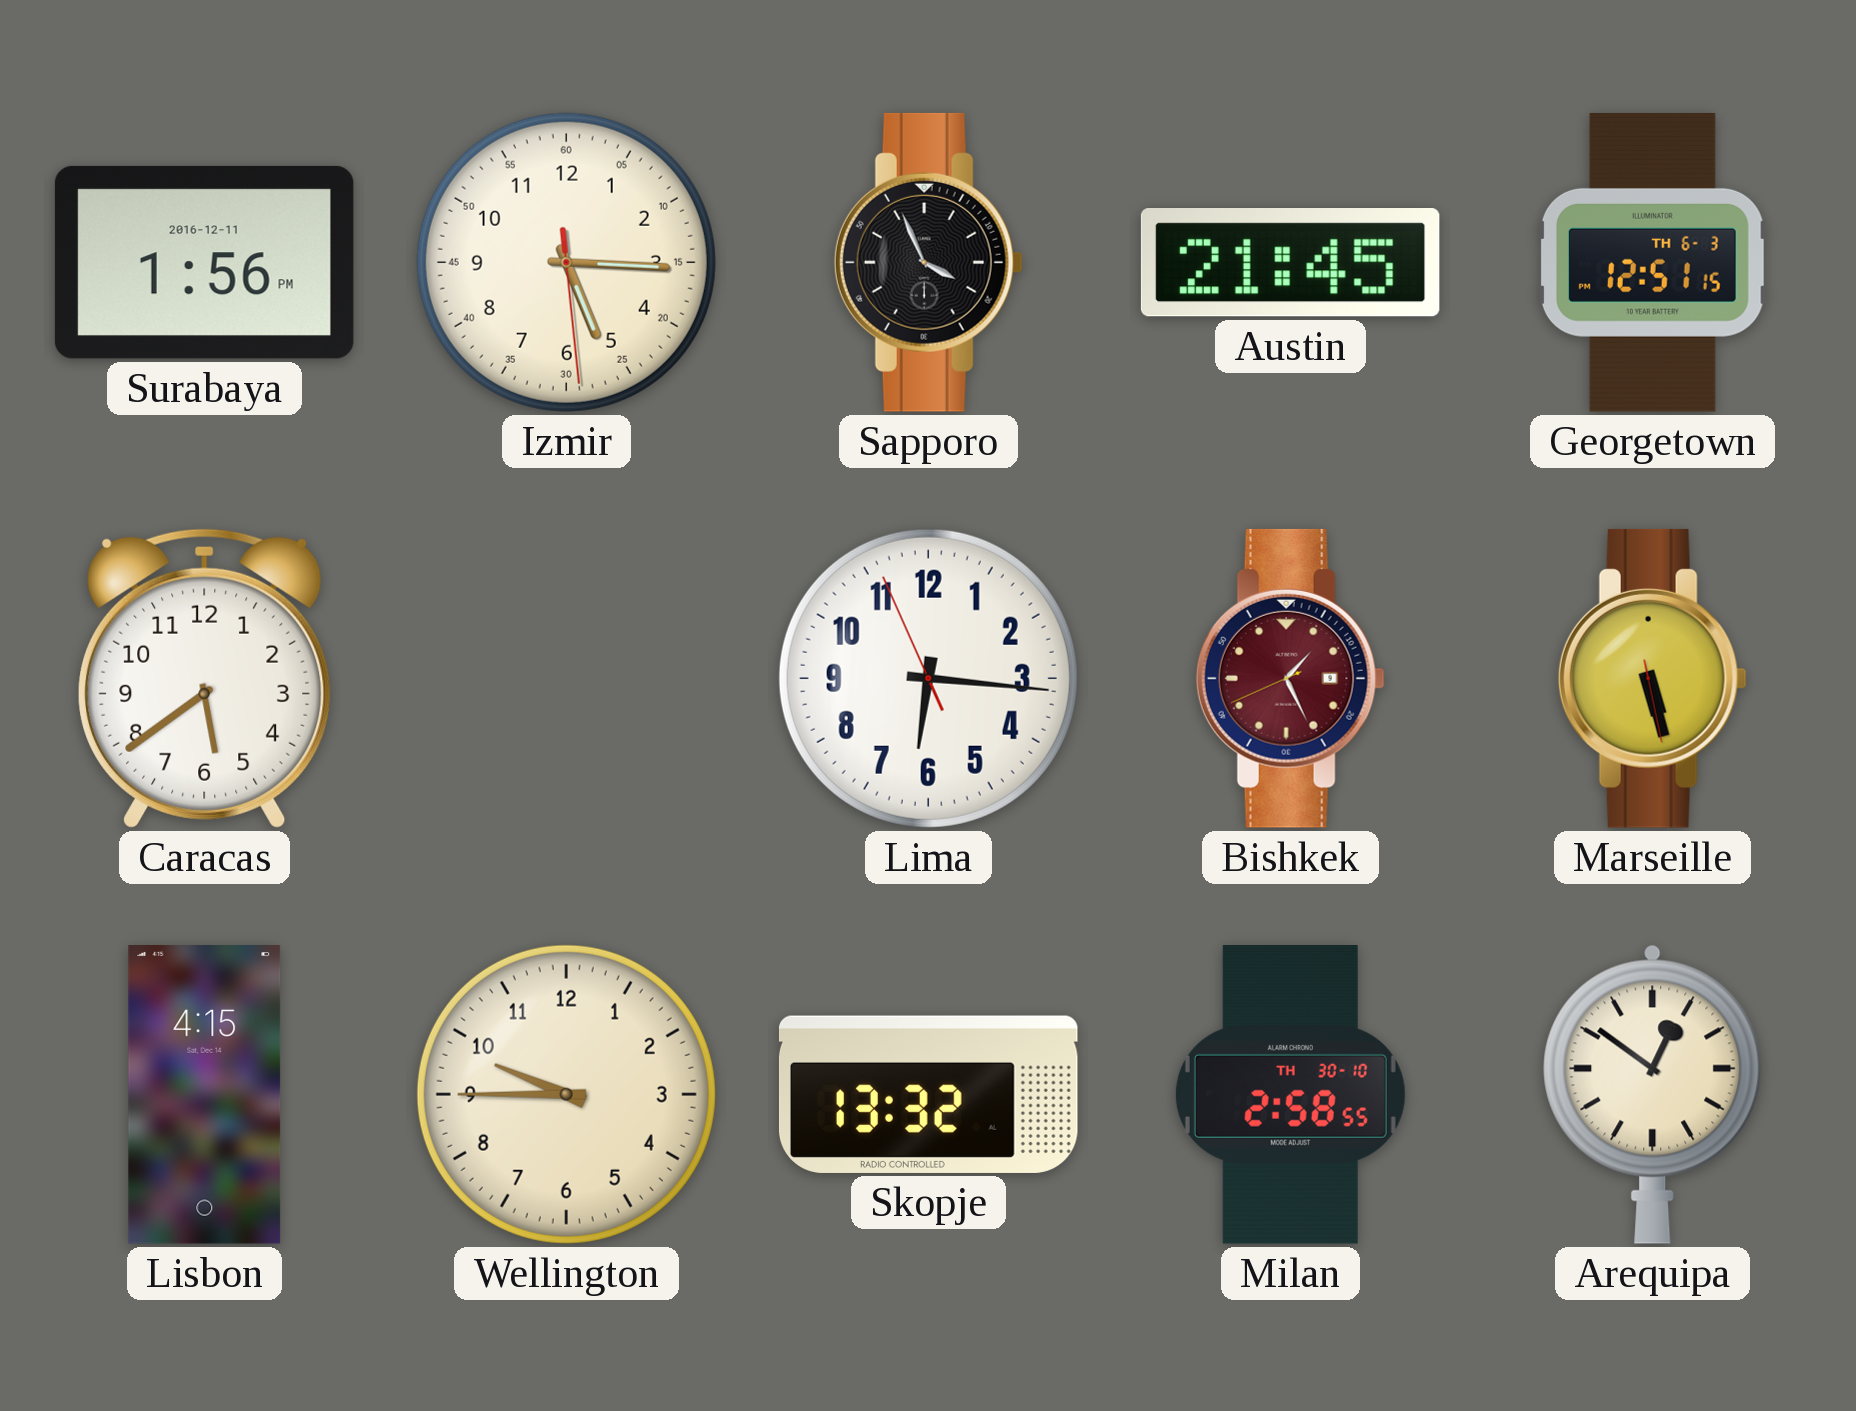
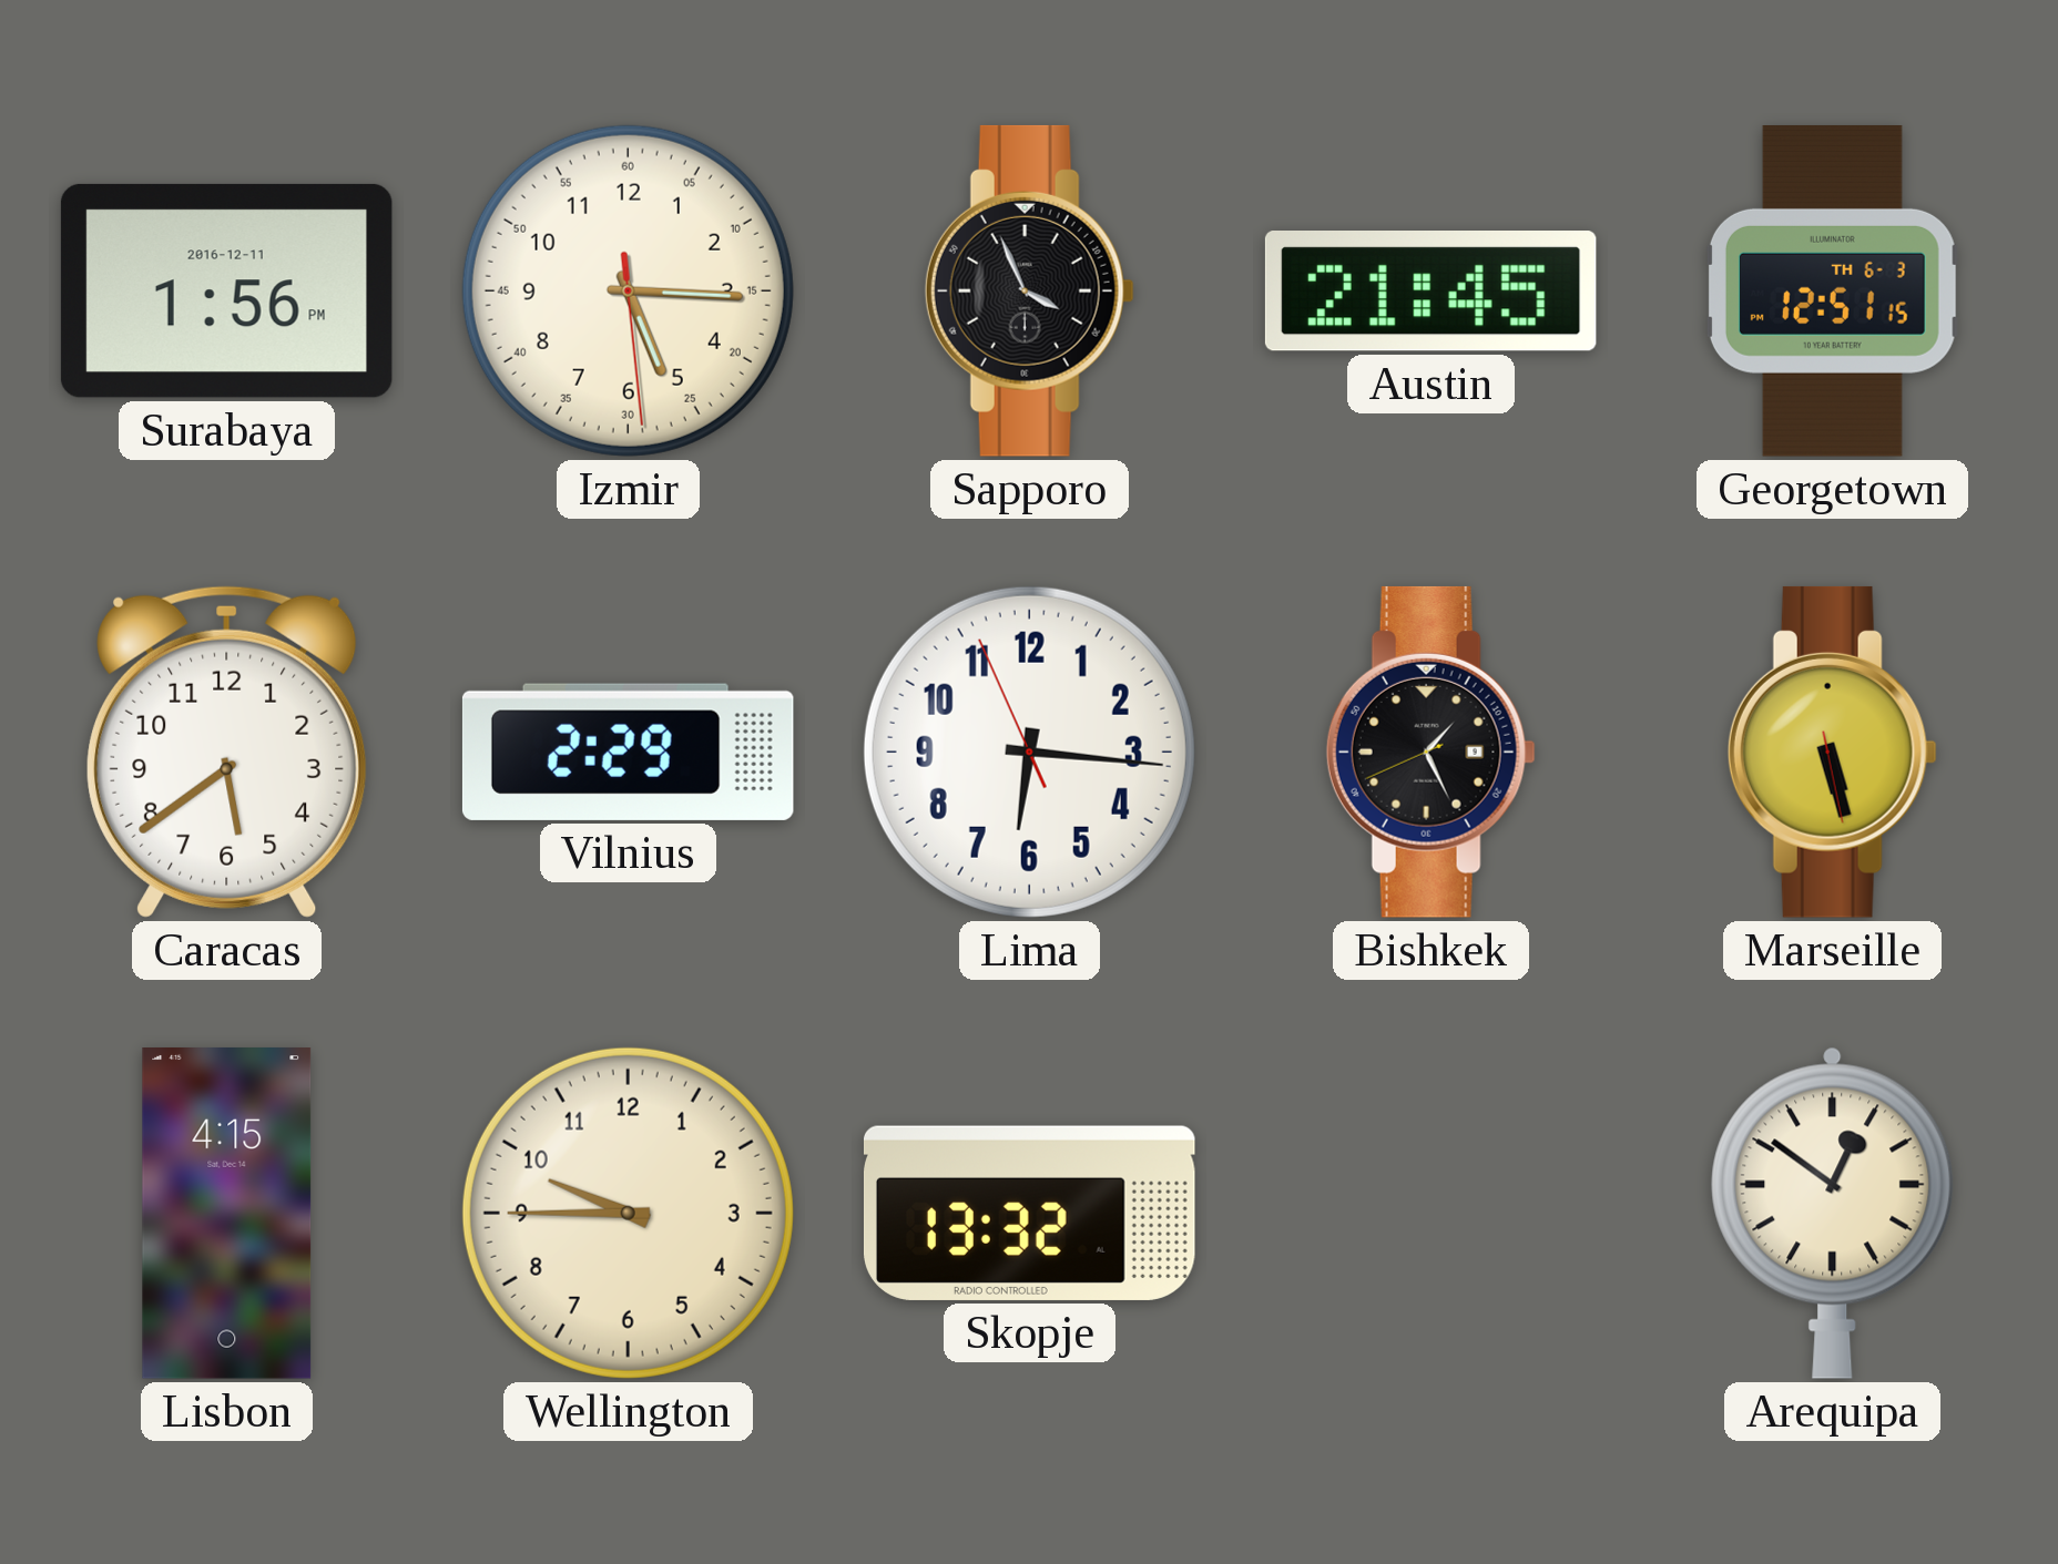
Vilnius: none -> 2:29
Bishkek dial: burgundy -> black
Milan: 2:58 -> none
